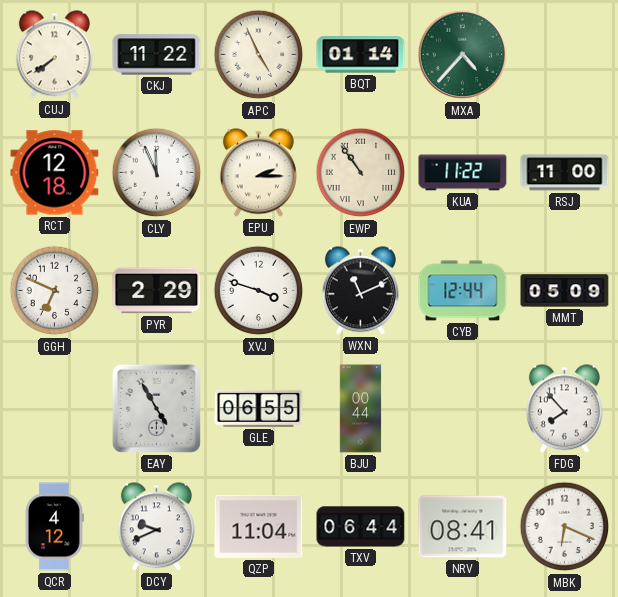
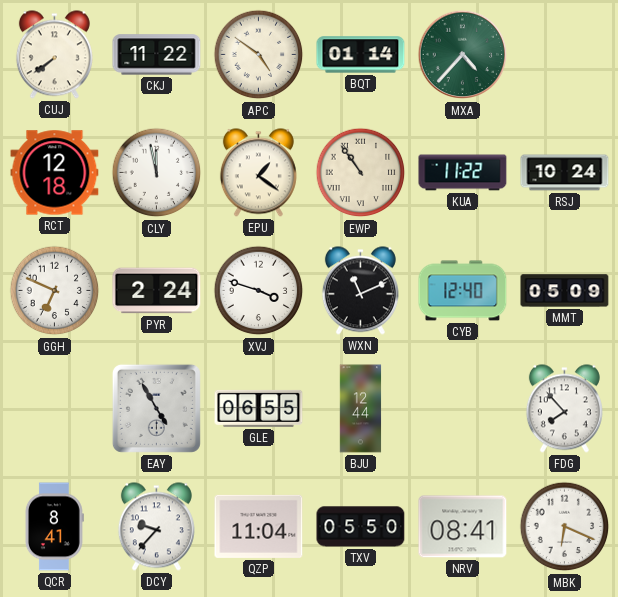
APC: 4:56 -> 4:51
CLY: 11:56 -> 11:58
EPU: 2:15 -> 1:21
RSJ: 11:00 -> 10:24
PYR: 2:29 -> 2:24
CYB: 12:44 -> 12:40
BJU: 00:44 -> 12:44
QCR: 4:12 -> 8:41
DCY: 9:41 -> 9:37
TXV: 06:44 -> 05:50
